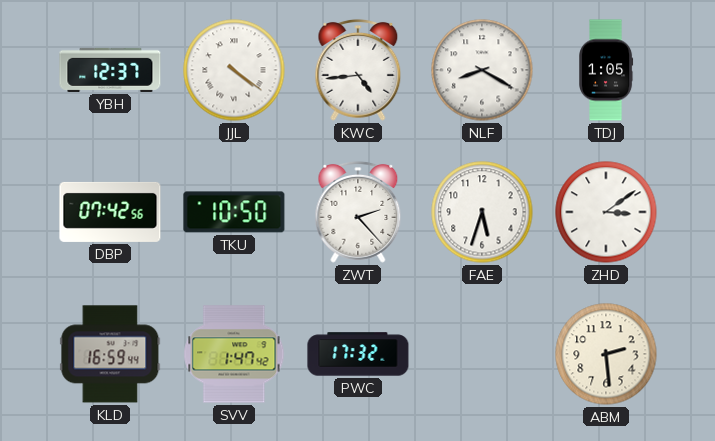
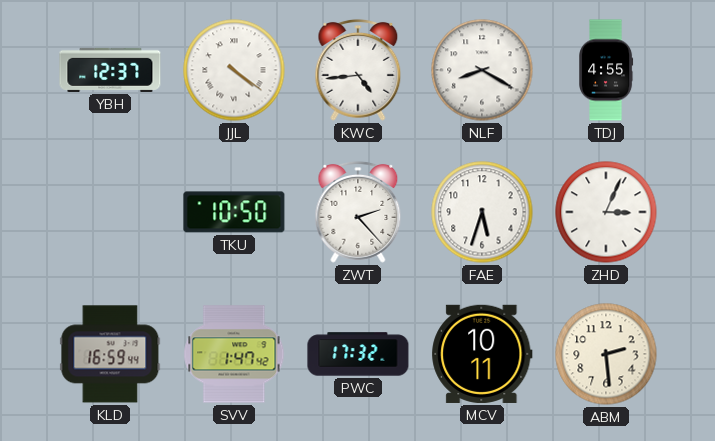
TDJ: 1:05 -> 4:55
DBP: 07:42 -> none
ZHD: 3:09 -> 3:04
MCV: none -> 10:11
